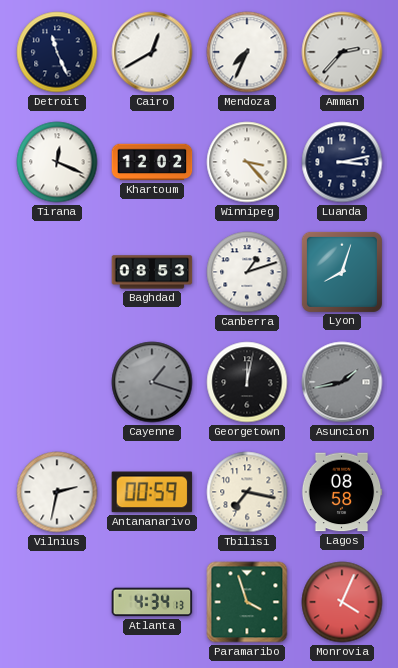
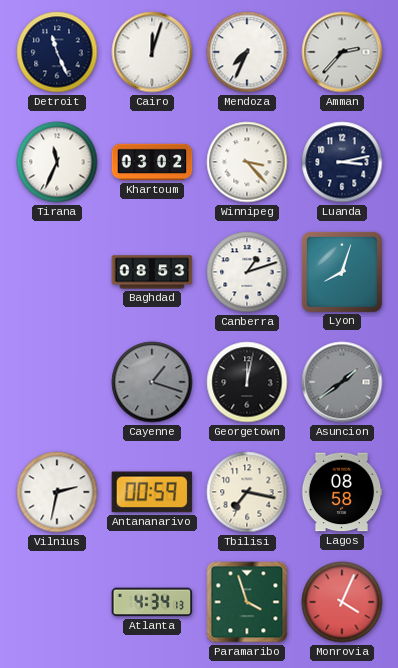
Cairo: 12:40 -> 12:03
Tirana: 12:19 -> 11:34
Khartoum: 12:02 -> 03:02
Asuncion: 1:43 -> 1:39
